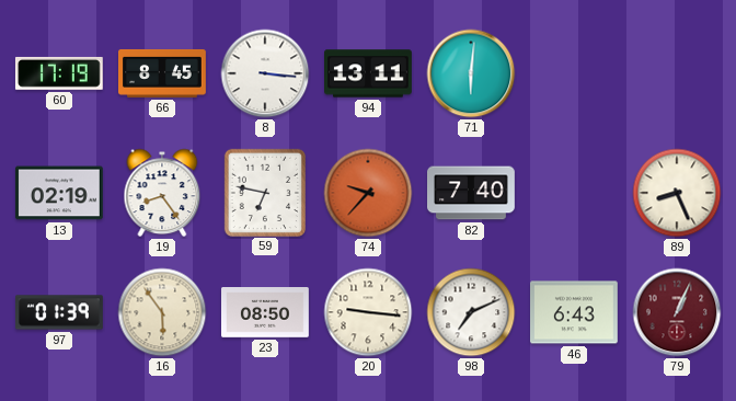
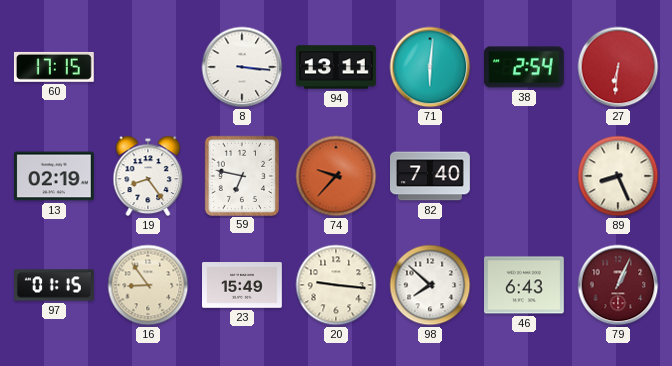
60: 17:19 -> 17:15
66: 8:45 -> none
38: none -> 2:54
27: none -> 6:31
97: 01:39 -> 01:15
16: 5:54 -> 8:54
23: 08:50 -> 15:49
98: 7:11 -> 7:52
